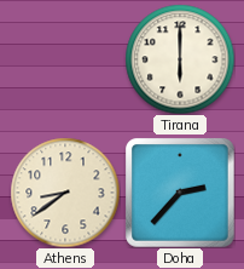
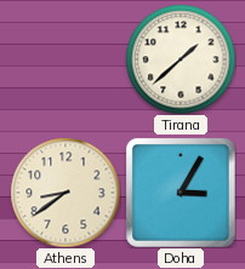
Tirana: 6:00 -> 1:38
Doha: 2:37 -> 3:05
